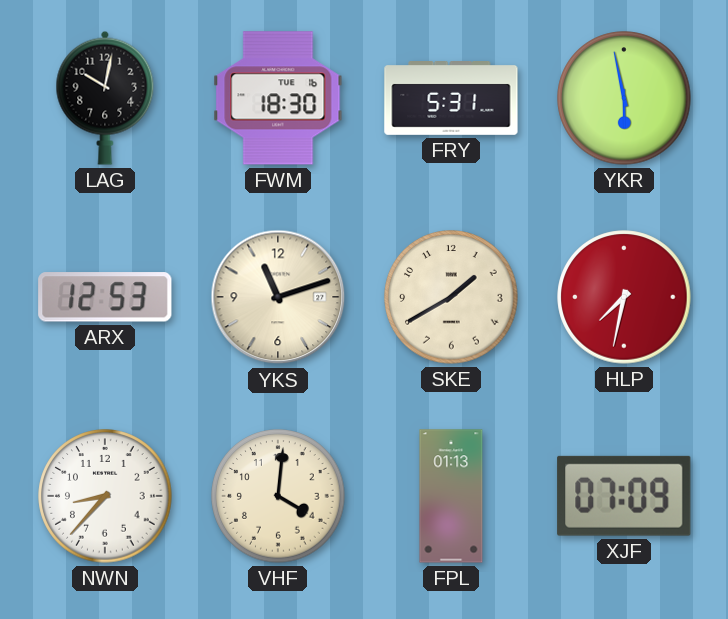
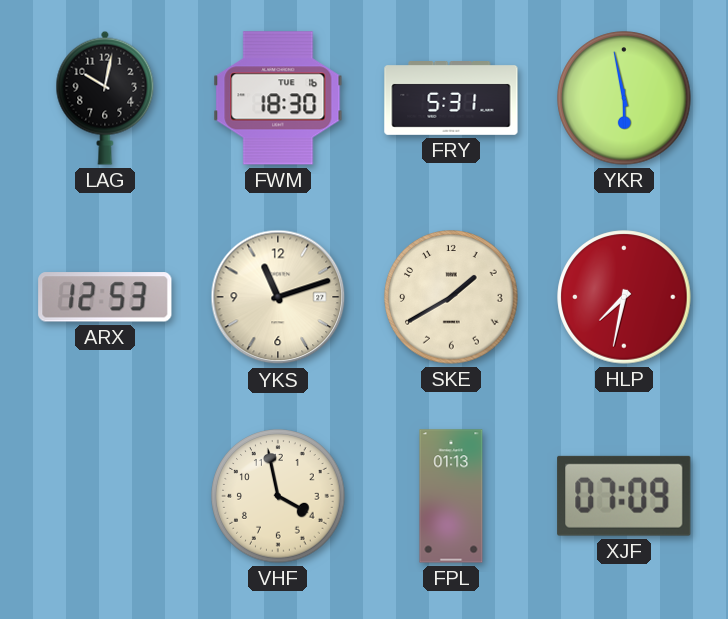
NWN: 8:37 -> none
VHF: 4:01 -> 3:58
